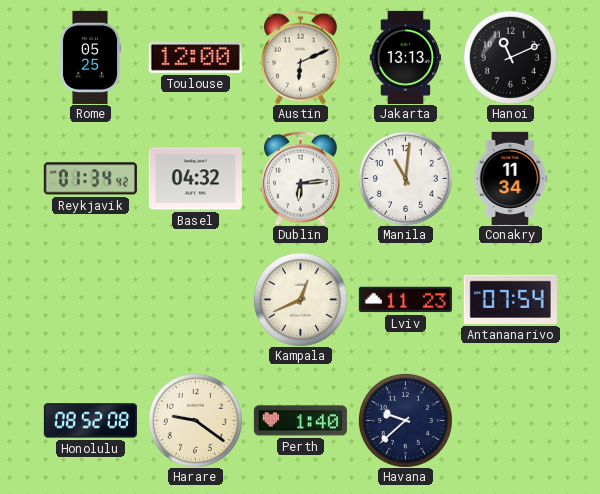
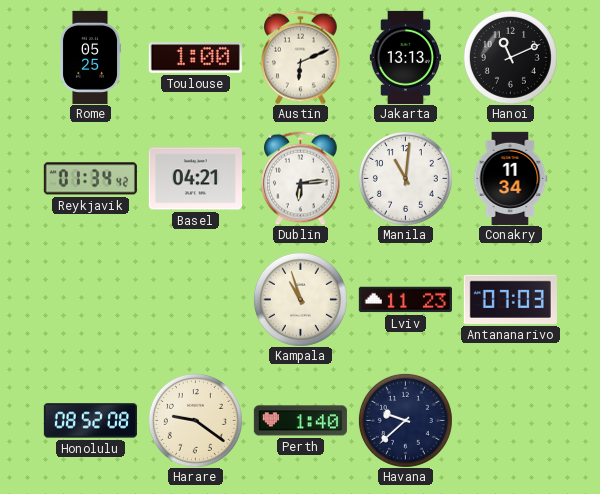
Toulouse: 12:00 -> 1:00
Basel: 04:32 -> 04:21
Kampala: 12:41 -> 10:57
Antananarivo: 07:54 -> 07:03
